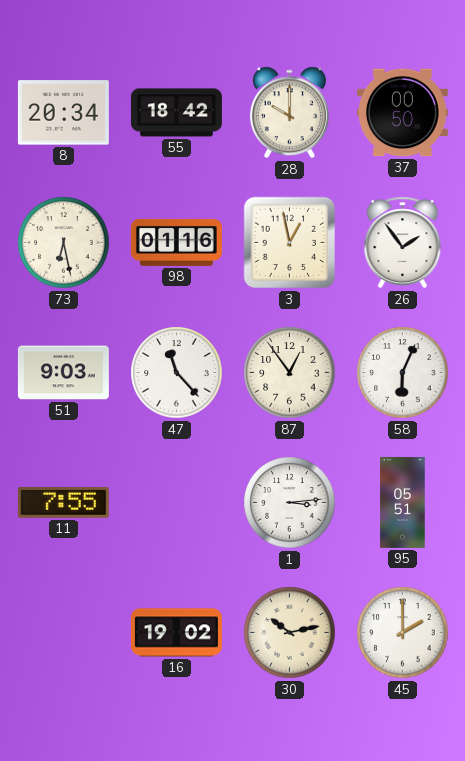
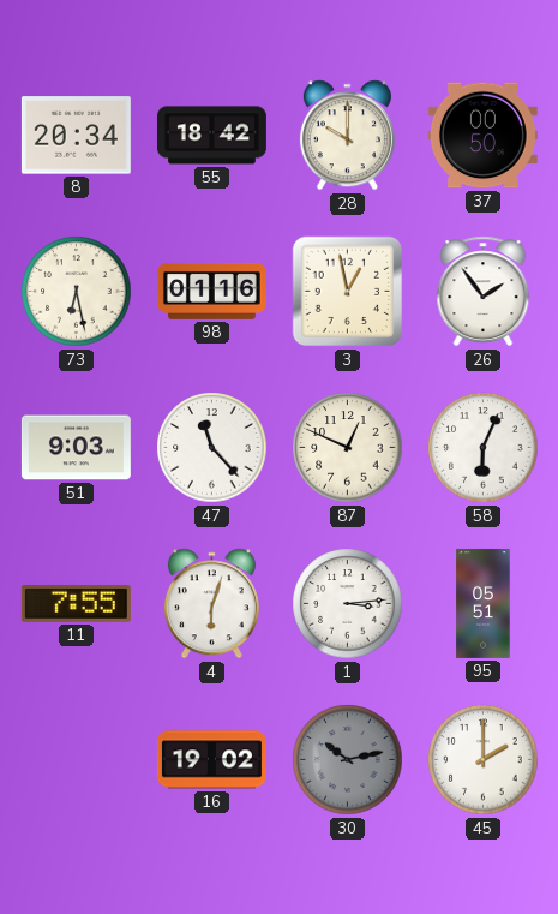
87: 12:54 -> 12:49
4: none -> 6:03
30 dial: cream -> grey
